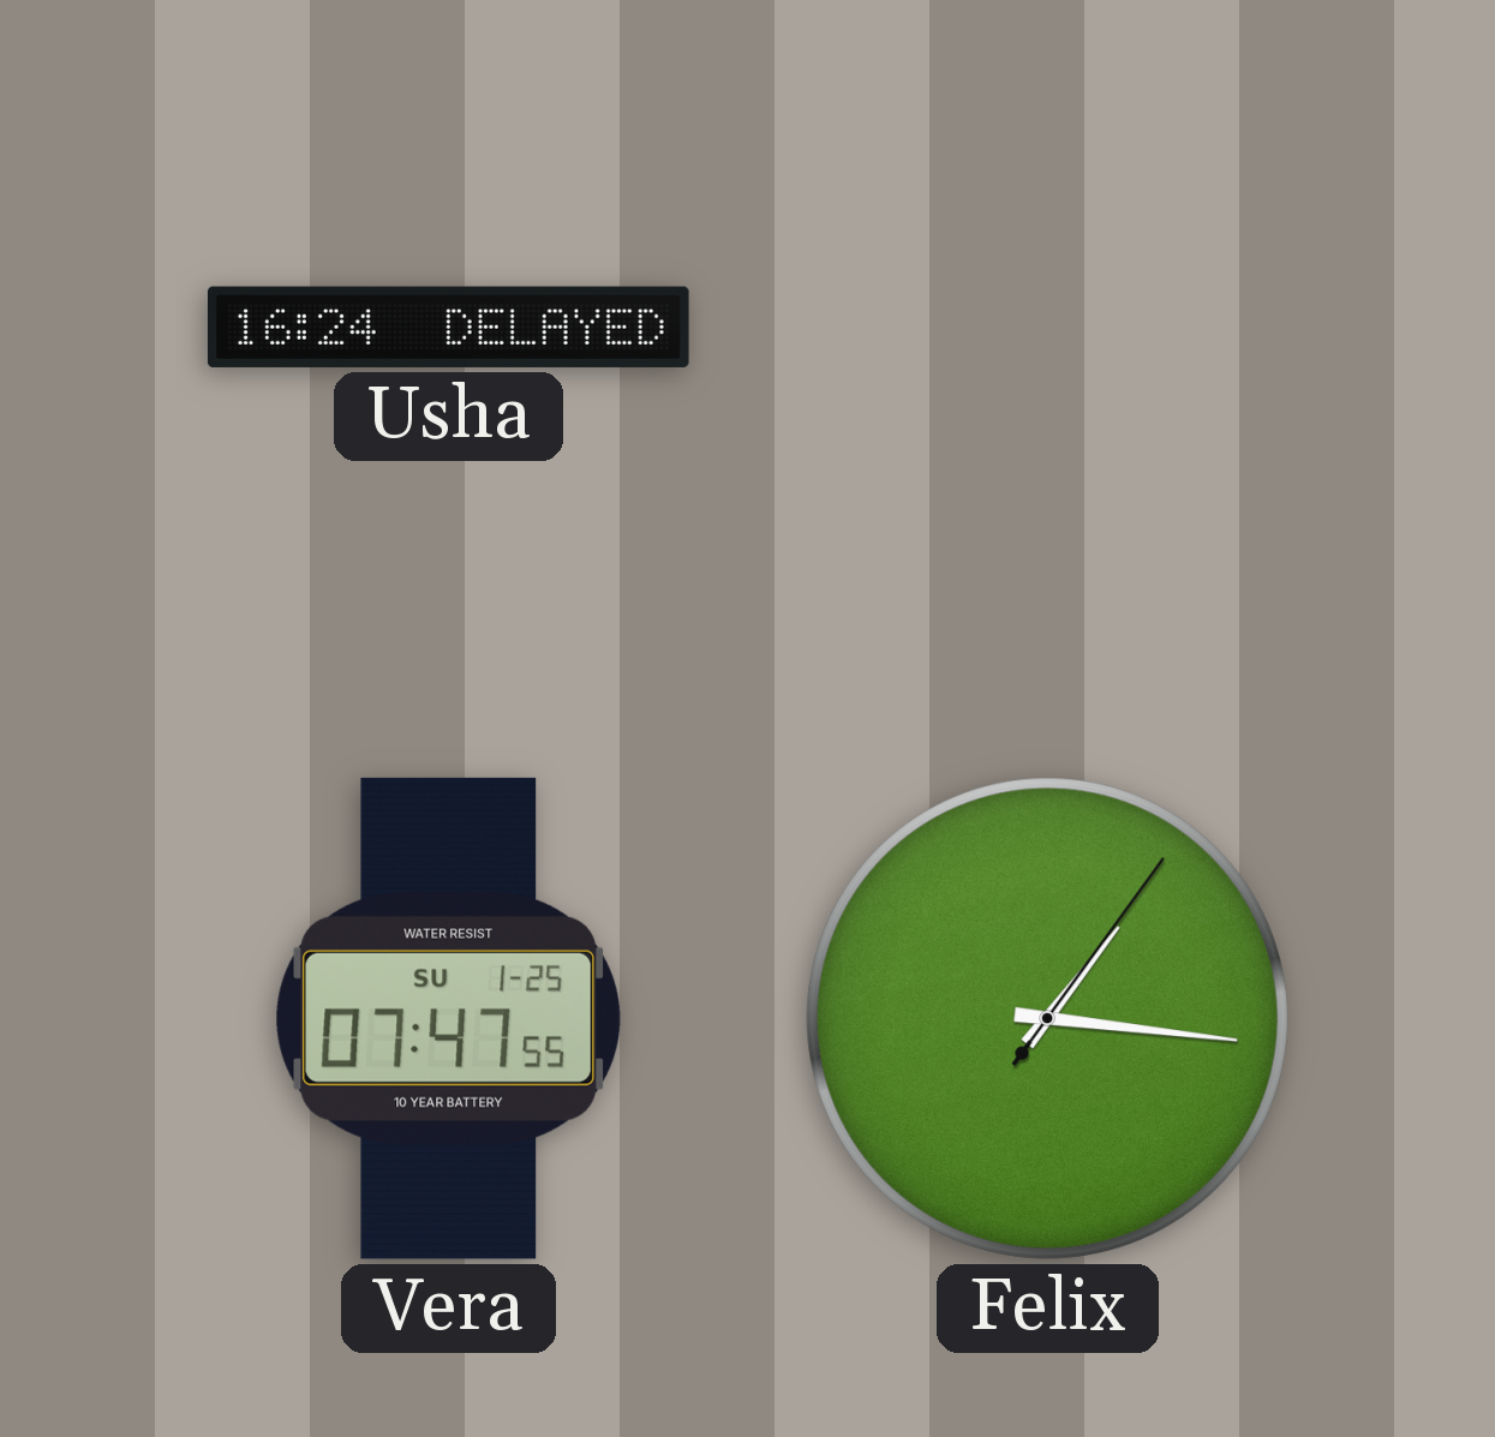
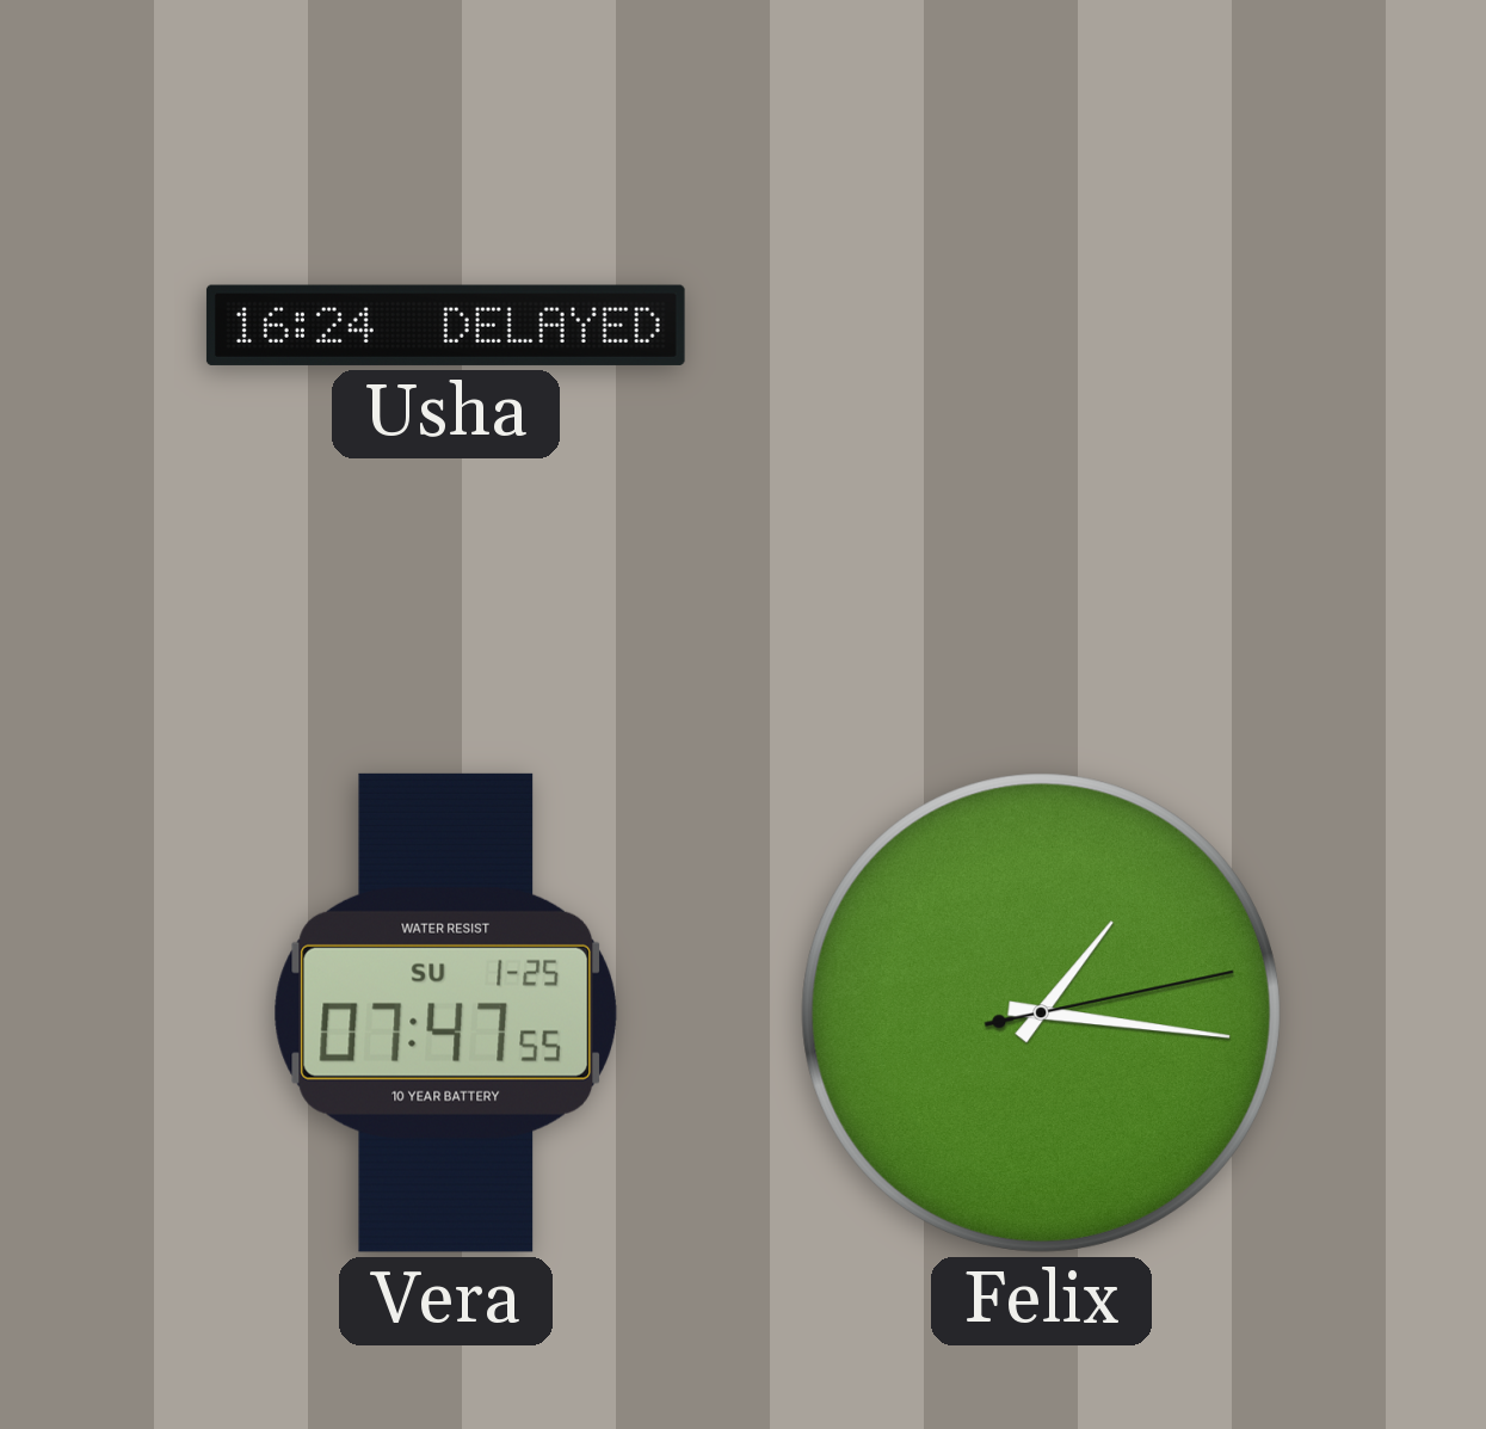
Felix: 1:16:06 -> 1:16:13
